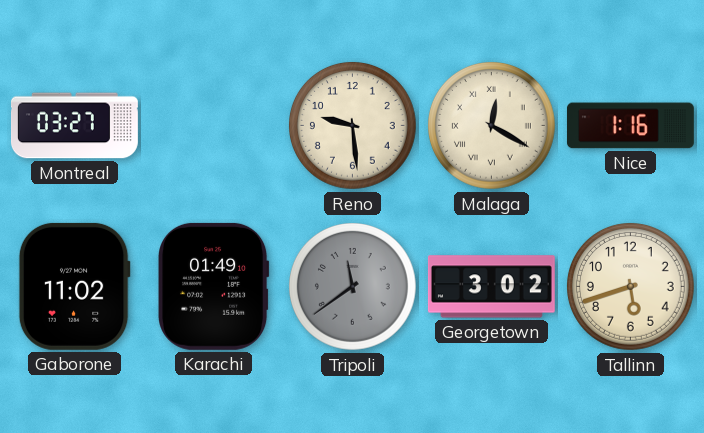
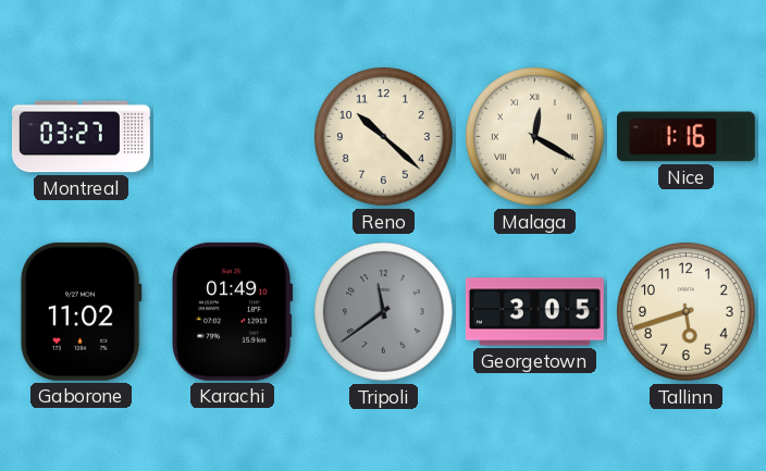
Reno: 9:29 -> 10:22
Georgetown: 3:02 -> 3:05
